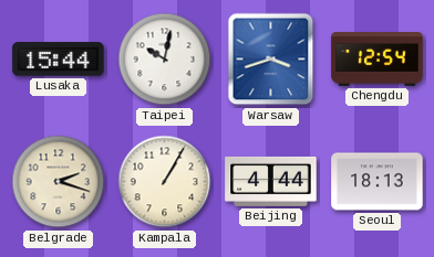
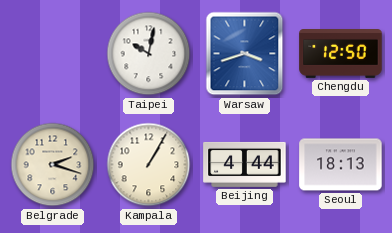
Lusaka: 15:44 -> none
Chengdu: 12:54 -> 12:50
